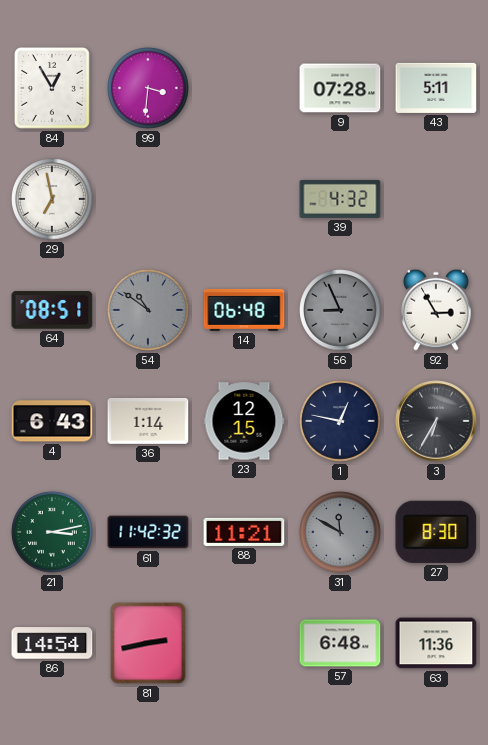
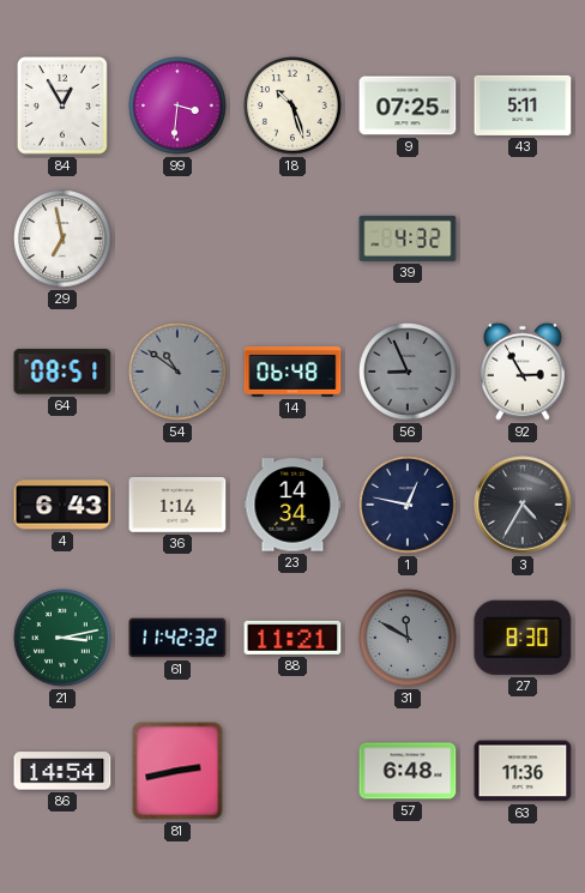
18: none -> 10:27
9: 07:28 -> 07:25
23: 12:15 -> 14:34
3: 6:35 -> 4:35
